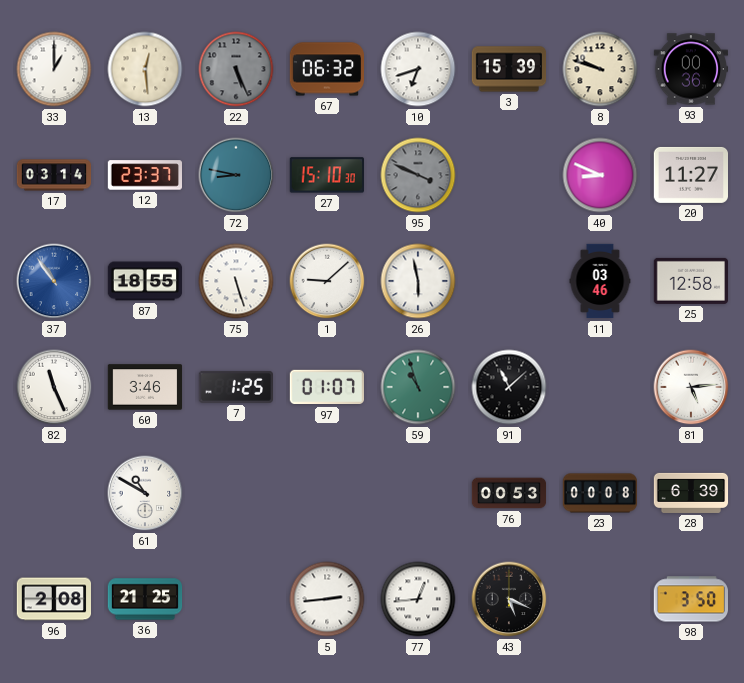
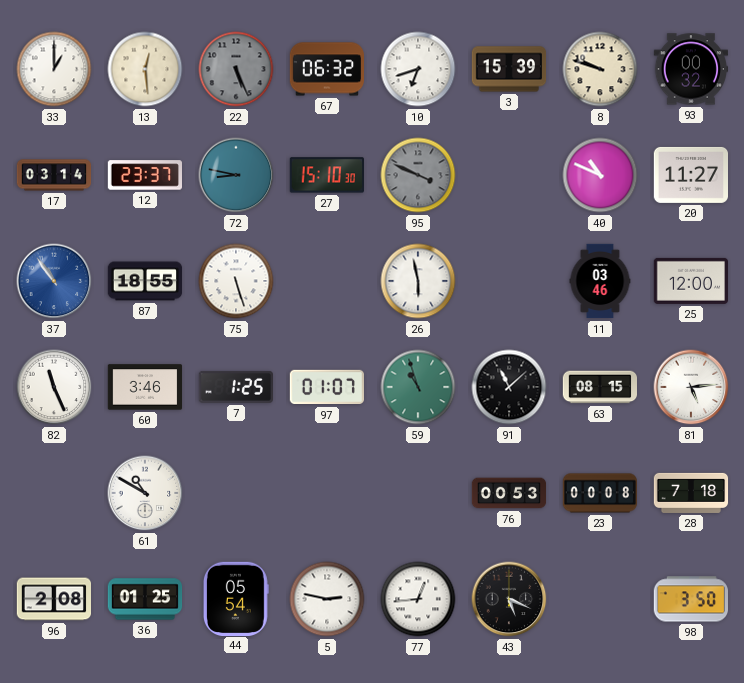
93: 00:36 -> 00:32
40: 8:49 -> 10:49
1: 9:08 -> none
25: 12:58 -> 12:00
63: none -> 08:15
28: 6:39 -> 7:18
36: 21:25 -> 01:25
44: none -> 05:54
5: 2:44 -> 2:47
